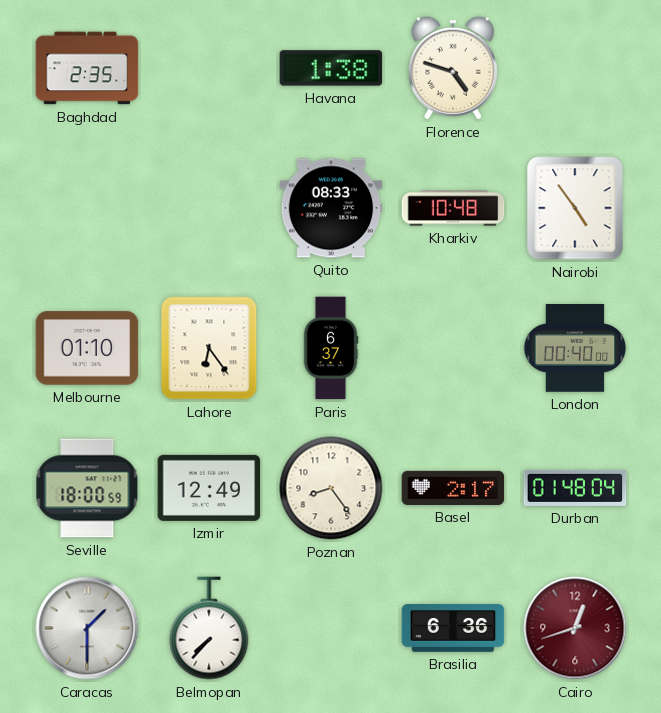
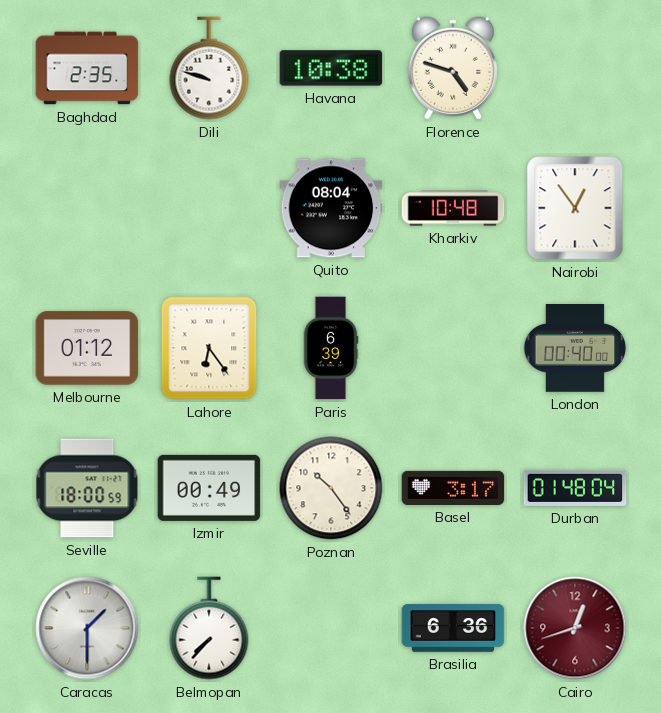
Dili: none -> 9:48
Havana: 1:38 -> 10:38
Quito: 08:33 -> 08:04
Nairobi: 4:54 -> 12:54
Melbourne: 01:10 -> 01:12
Paris: 6:37 -> 6:39
Izmir: 12:49 -> 00:49
Poznan: 8:24 -> 10:24
Basel: 2:17 -> 3:17
